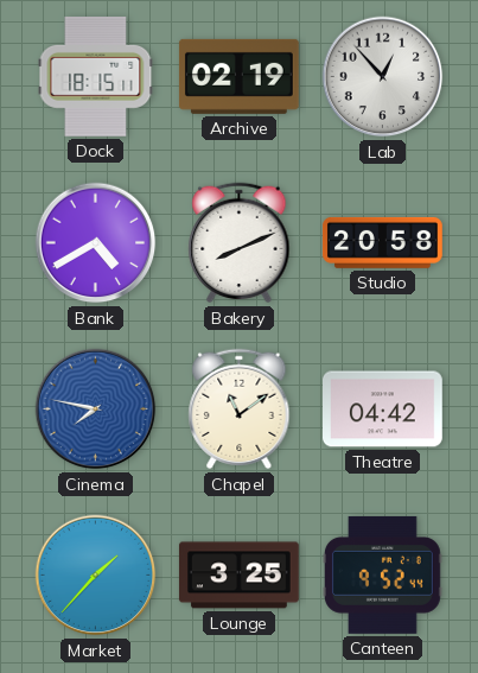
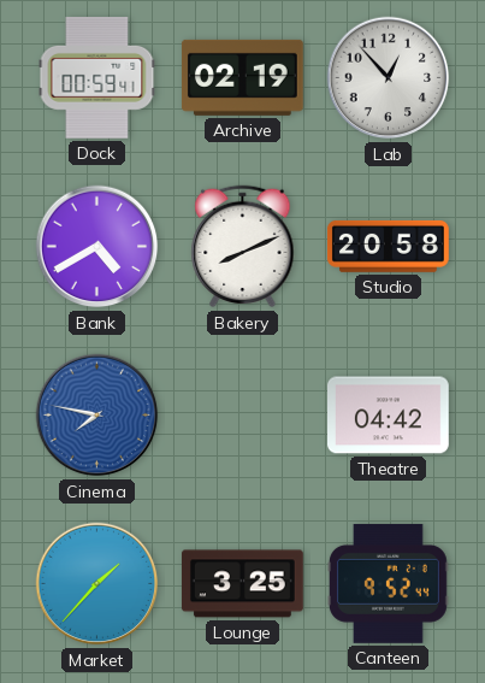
Dock: 18:15 -> 00:59
Chapel: 11:09 -> none
